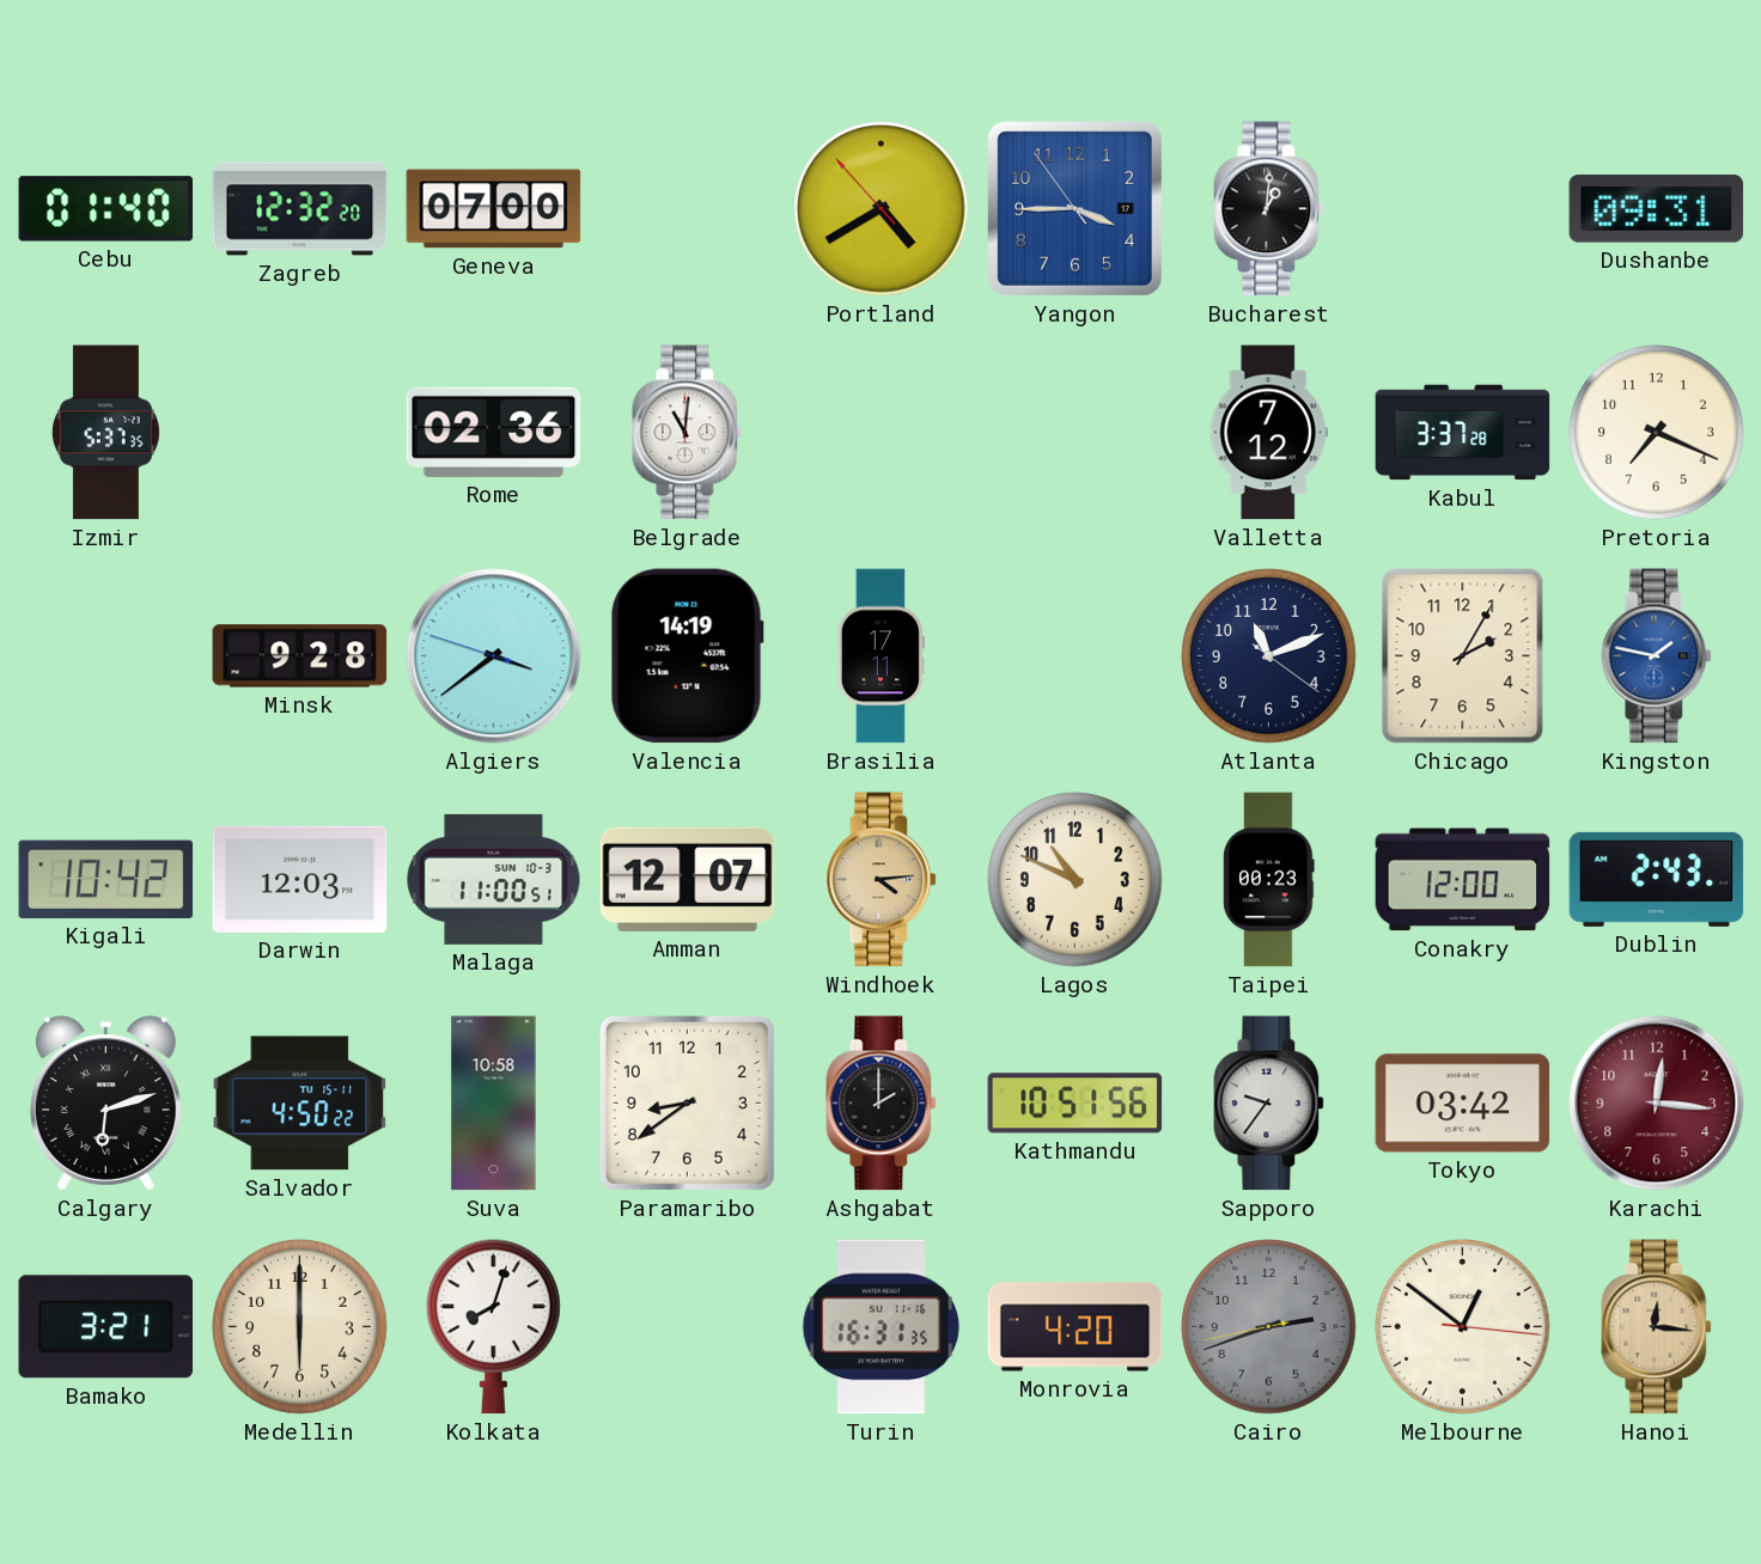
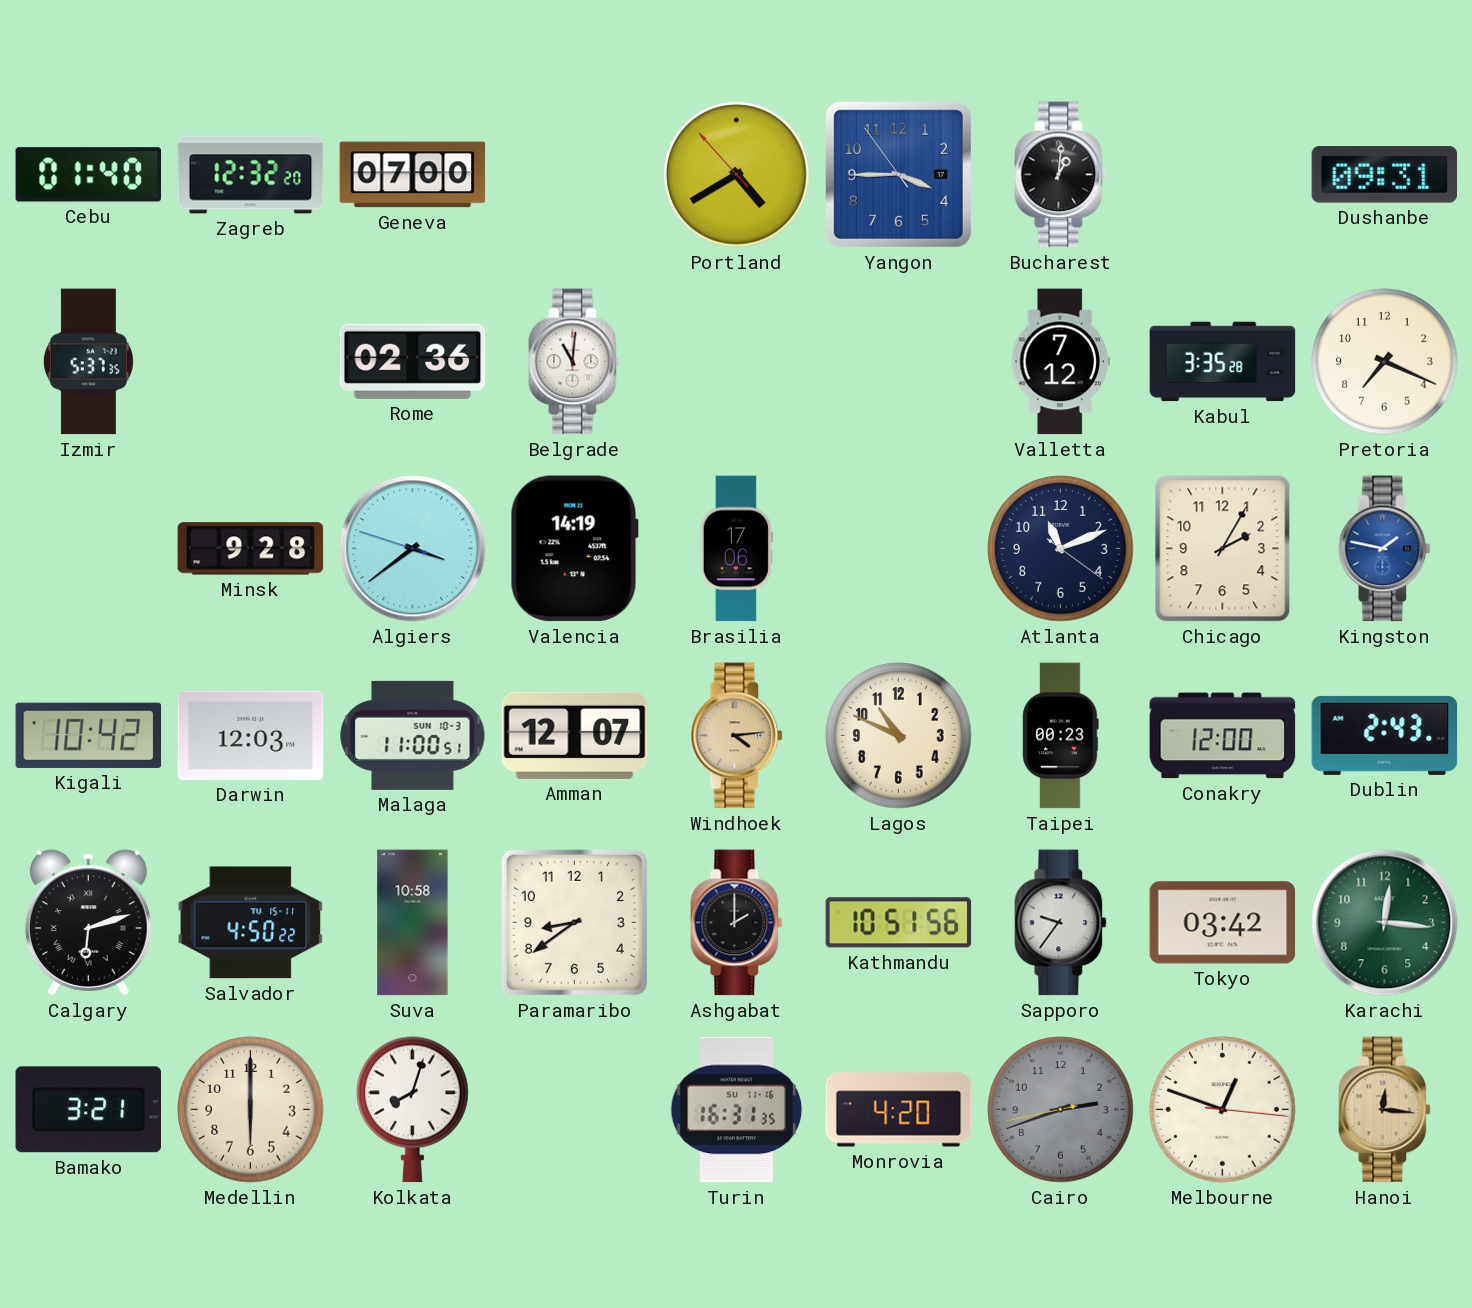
Kabul: 3:37 -> 3:35
Brasilia: 17:11 -> 17:06
Karachi dial: burgundy -> green
Melbourne: 12:51 -> 12:48
